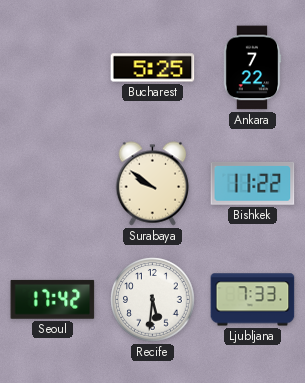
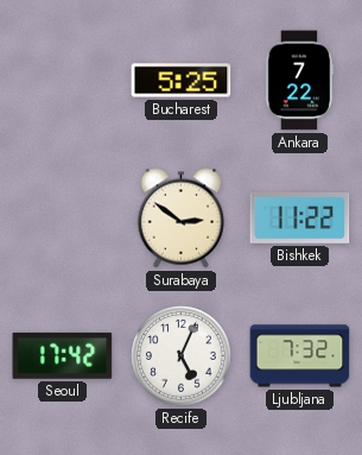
Surabaya: 9:51 -> 2:51
Recife: 5:31 -> 5:04
Ljubljana: 7:33 -> 7:32
